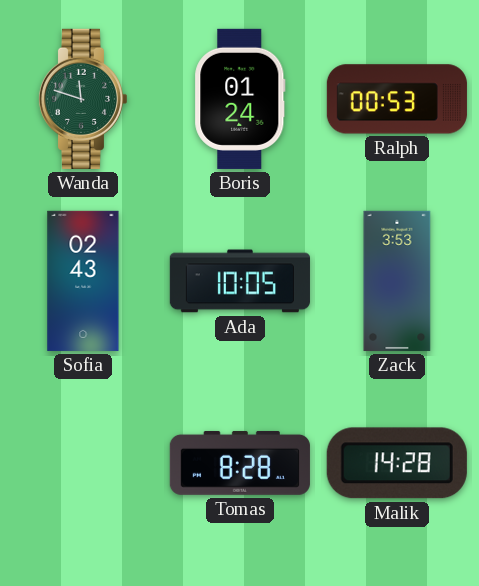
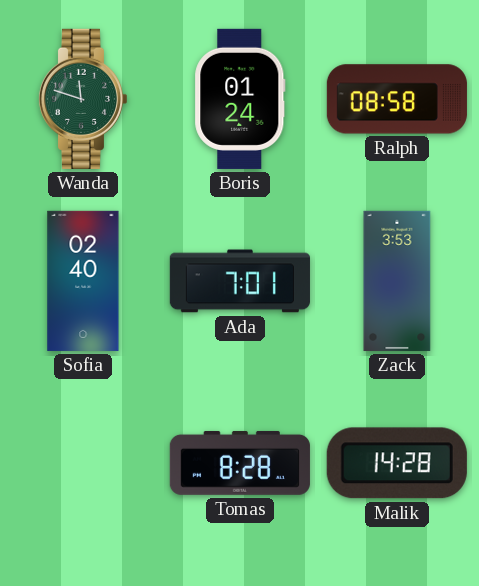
Ralph: 00:53 -> 08:58
Sofia: 02:43 -> 02:40
Ada: 10:05 -> 7:01
